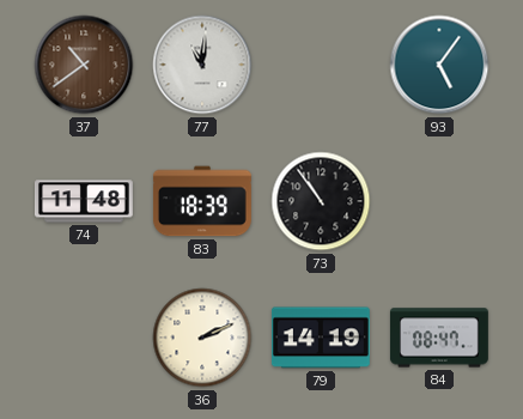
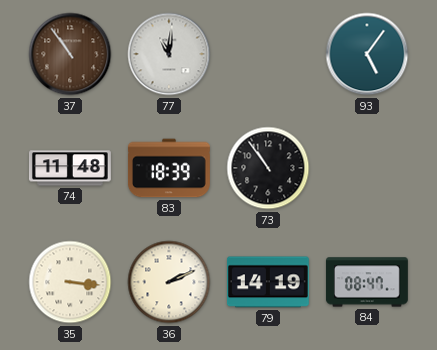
37: 10:39 -> 10:54
35: none -> 3:16
